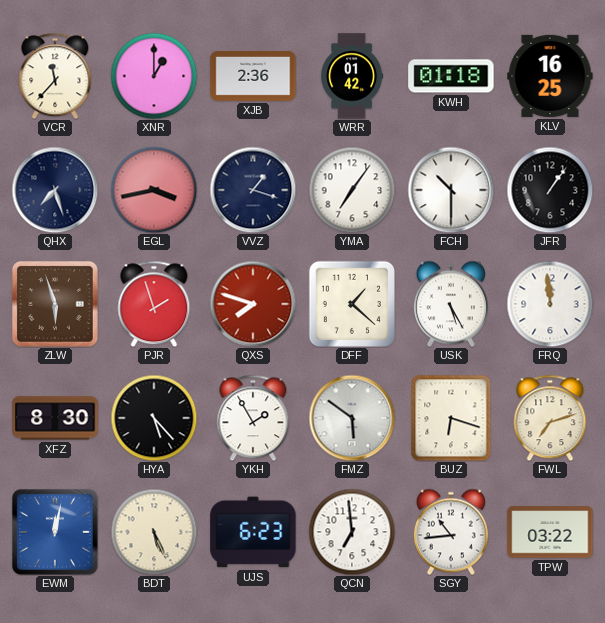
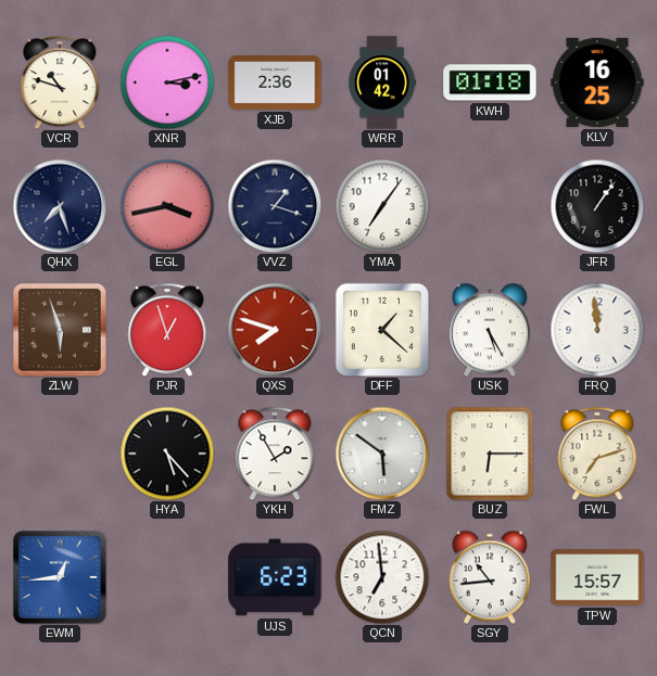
VCR: 11:37 -> 10:48
XNR: 1:00 -> 3:13
FCH: 10:30 -> none
PJR: 1:57 -> 12:57
XFZ: 8:30 -> none
BUZ: 6:18 -> 6:15
EWM: 12:02 -> 12:44
BDT: 5:26 -> none
TPW: 03:22 -> 15:57
